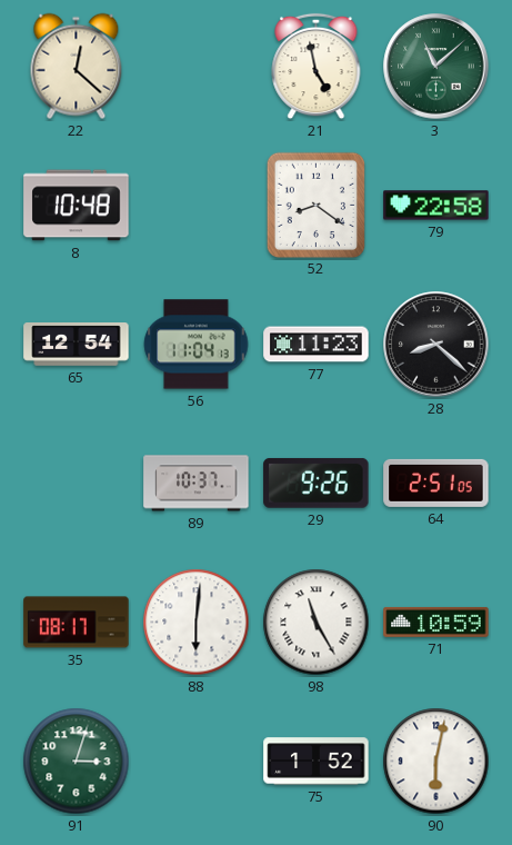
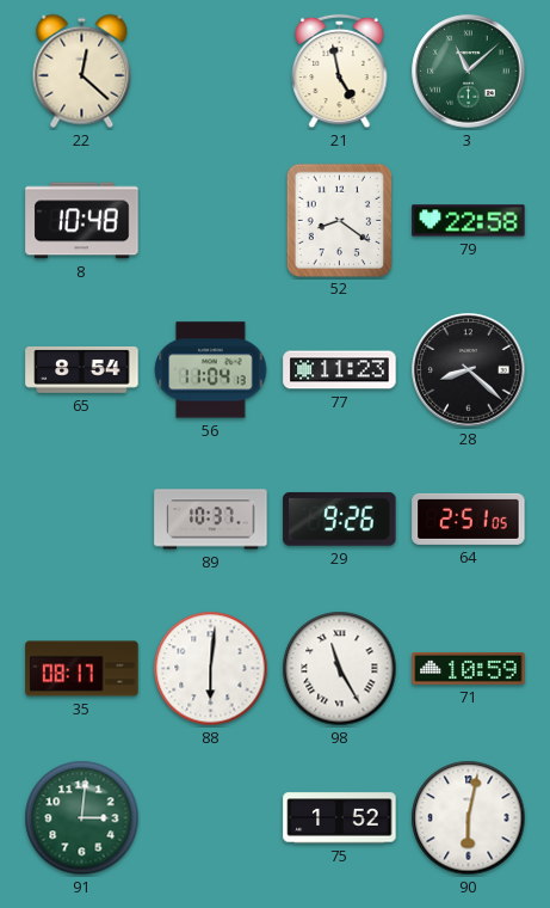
65: 12:54 -> 8:54
91: 3:03 -> 3:01
